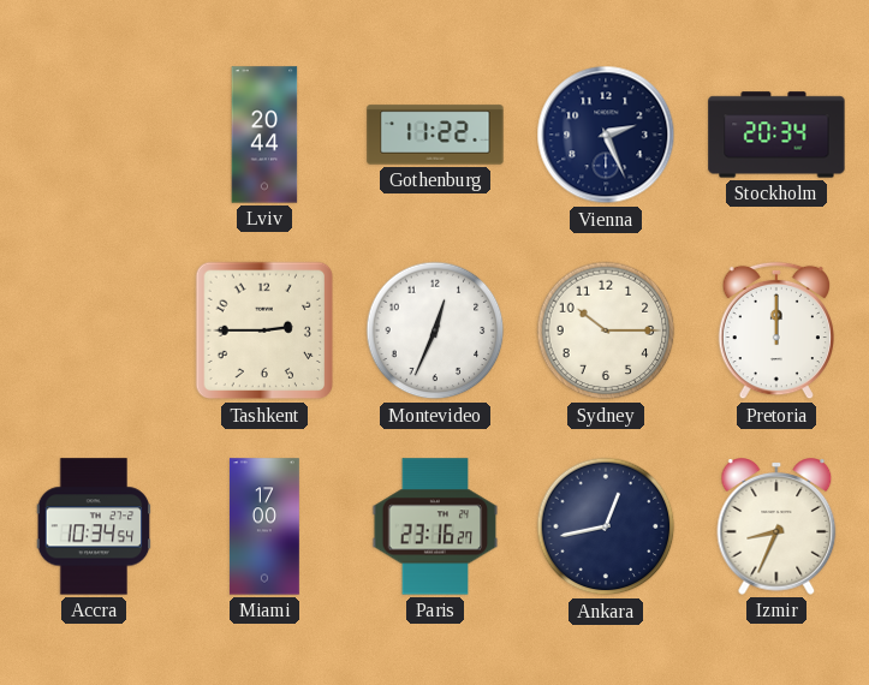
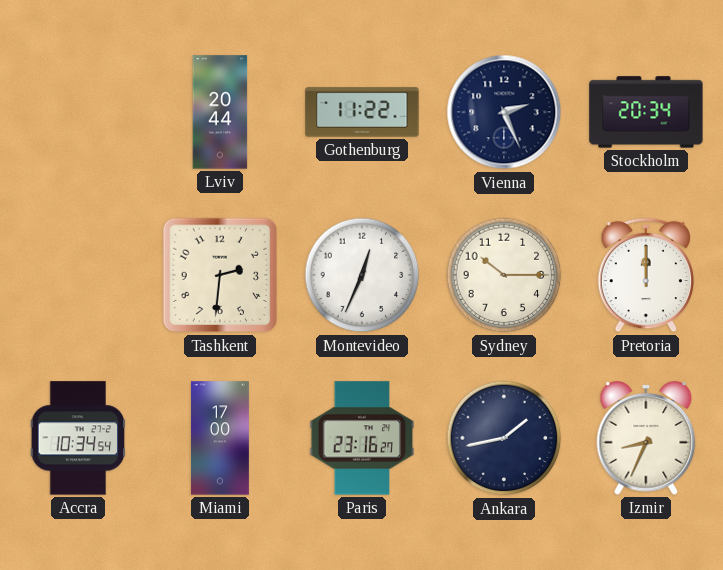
Tashkent: 2:45 -> 2:31
Ankara: 12:43 -> 1:43
